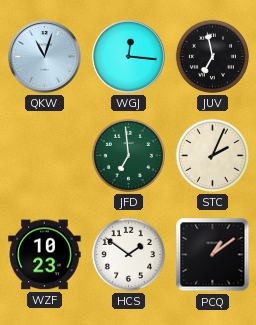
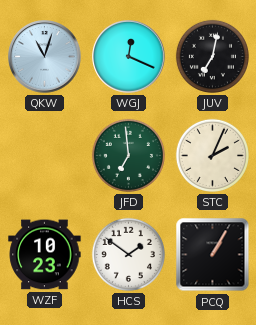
WGJ: 12:16 -> 12:19
JUV: 6:58 -> 7:02
PCQ: 1:09 -> 1:05
